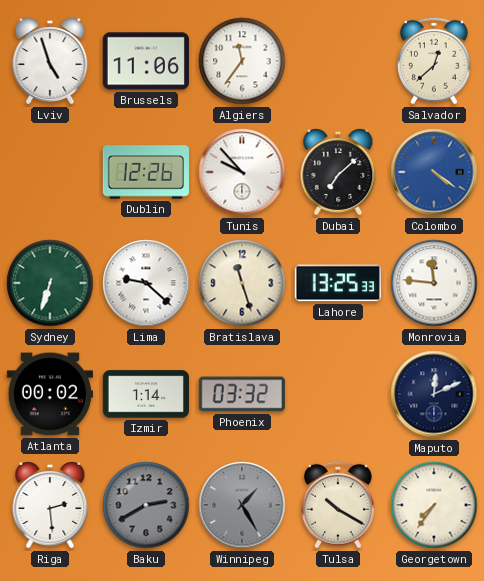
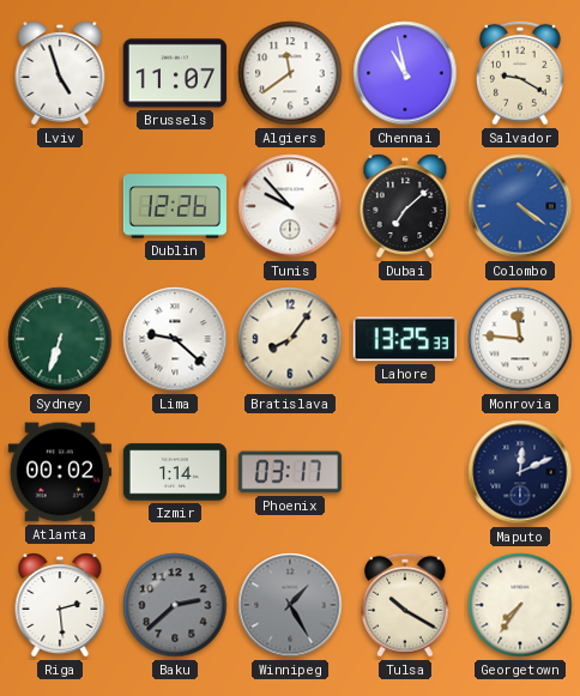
Brussels: 11:06 -> 11:07
Algiers: 11:36 -> 11:39
Chennai: none -> 10:58
Salvador: 12:38 -> 9:20
Bratislava: 11:27 -> 8:06
Phoenix: 03:32 -> 03:17
Baku: 2:40 -> 2:38
